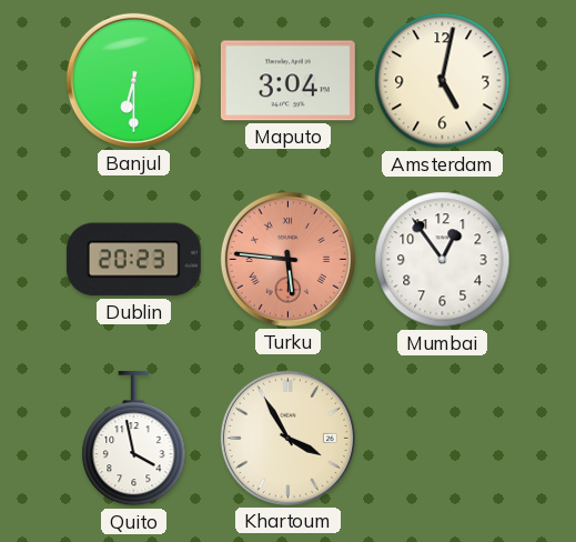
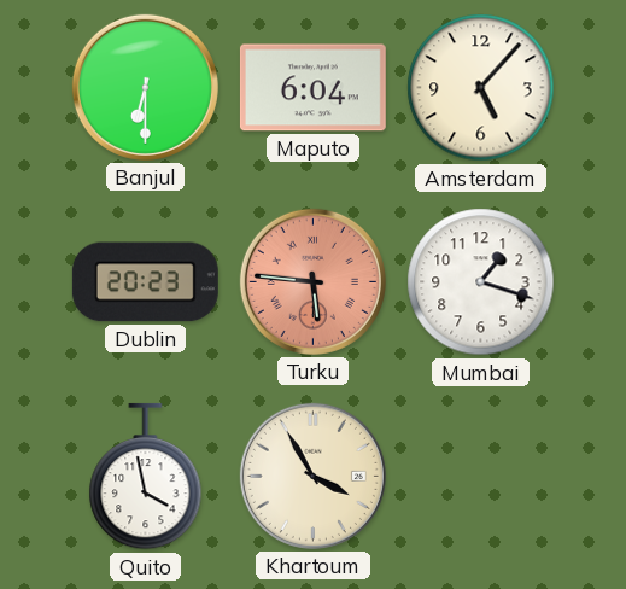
Maputo: 3:04 -> 6:04
Amsterdam: 5:02 -> 5:07
Mumbai: 12:54 -> 1:18
